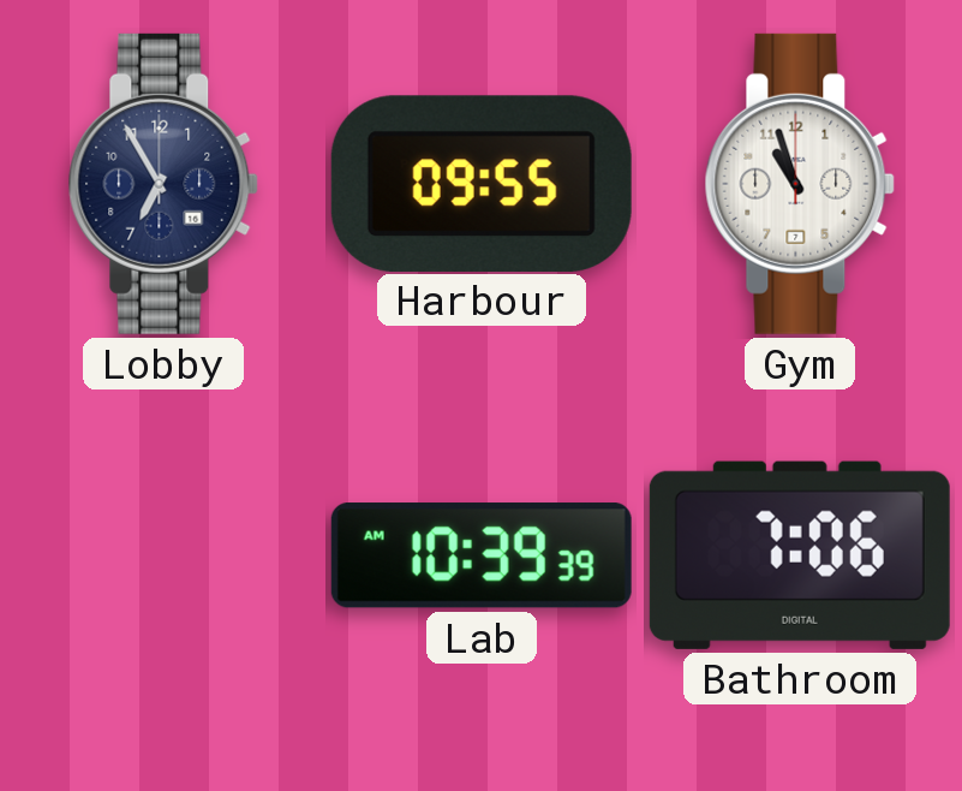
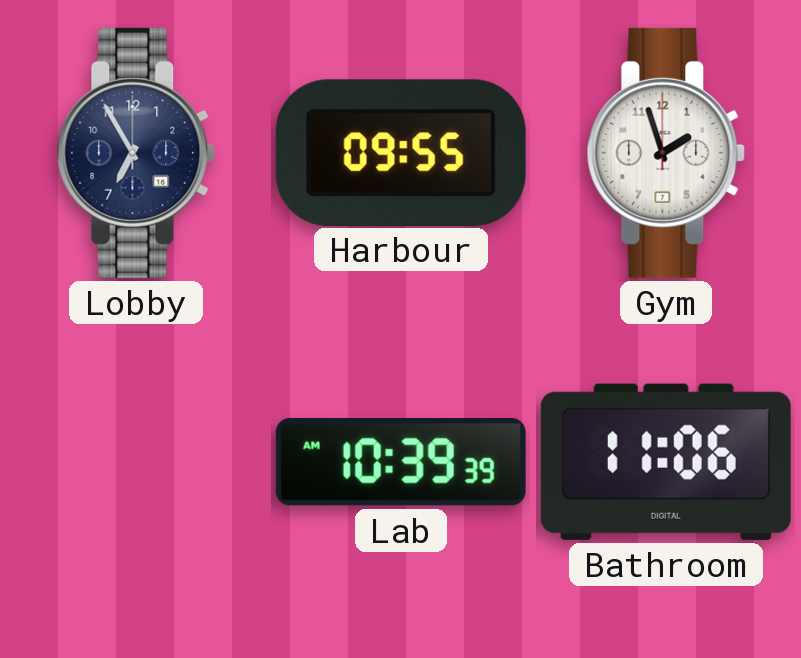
Gym: 10:57 -> 1:57
Bathroom: 7:06 -> 11:06
